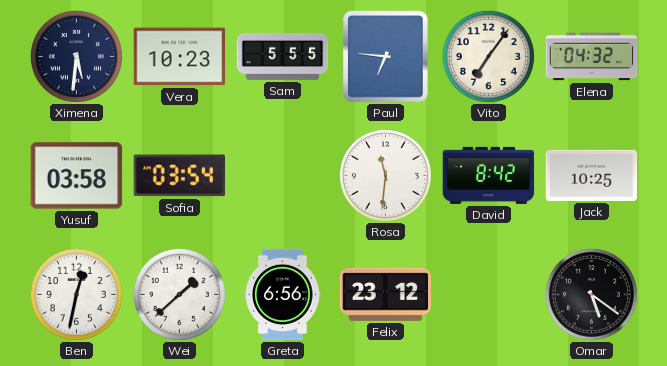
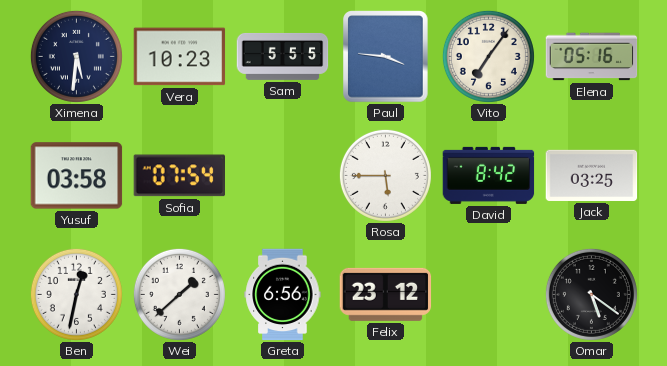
Paul: 6:46 -> 3:46
Elena: 04:32 -> 05:16
Sofia: 03:54 -> 07:54
Rosa: 11:31 -> 5:45
Jack: 10:25 -> 03:25
